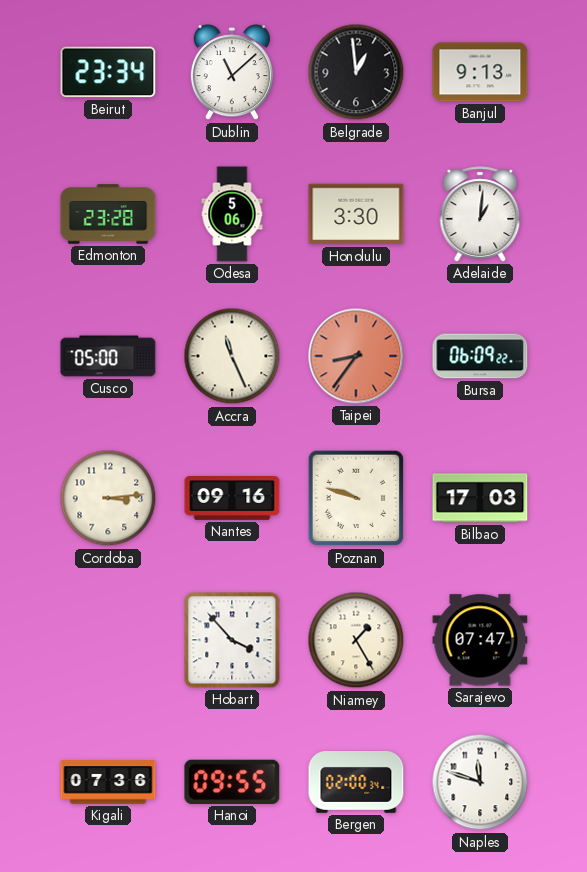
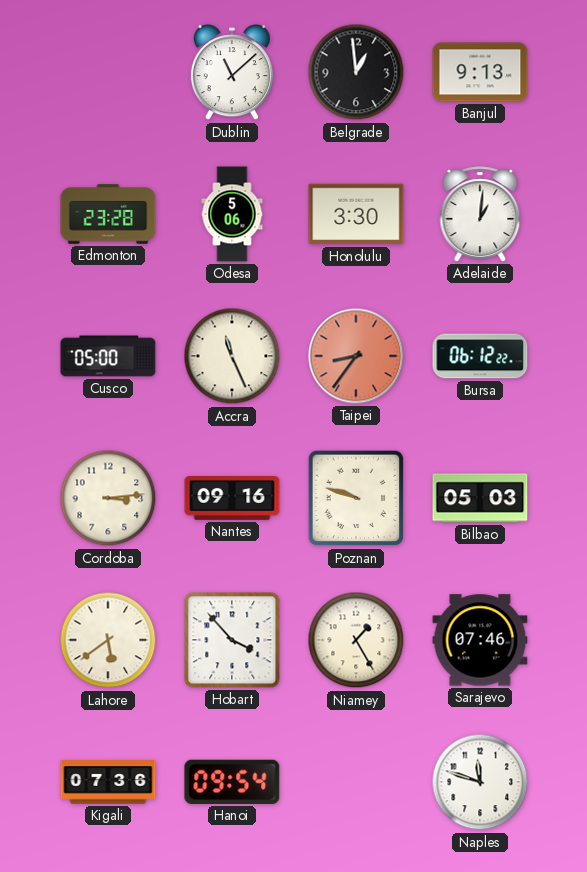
Beirut: 23:34 -> none
Bursa: 06:09 -> 06:12
Bilbao: 17:03 -> 05:03
Lahore: none -> 5:39
Sarajevo: 07:47 -> 07:46
Hanoi: 09:55 -> 09:54
Bergen: 02:00 -> none
